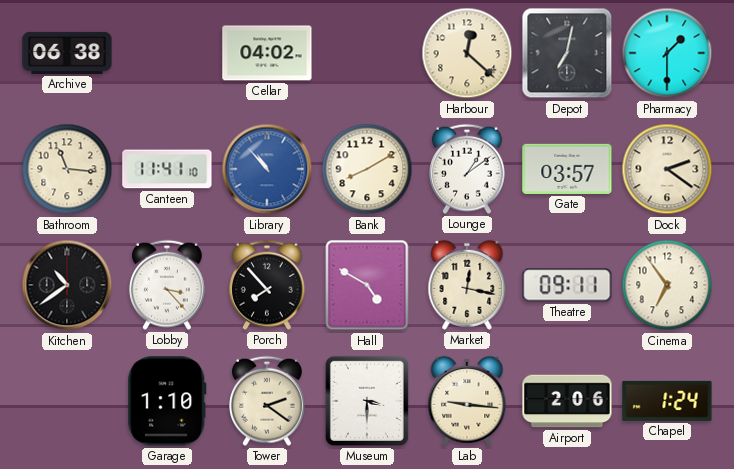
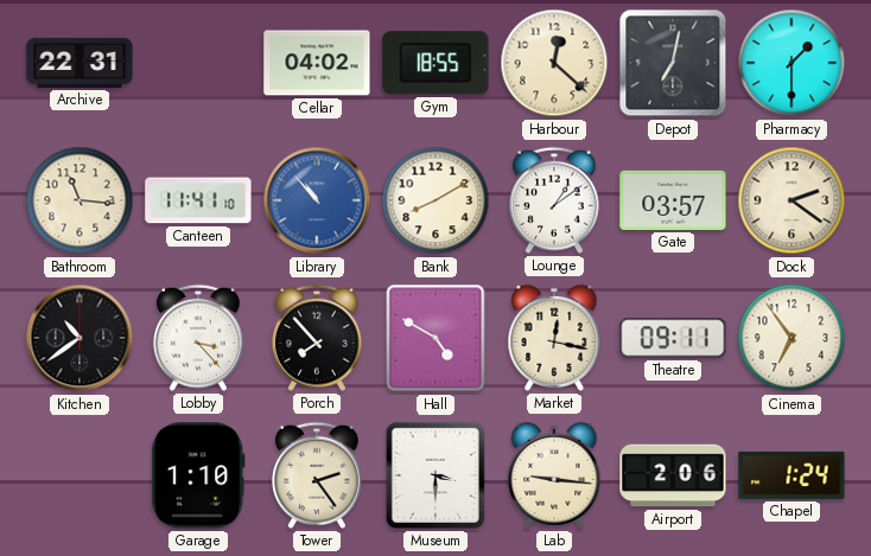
Archive: 06:38 -> 22:31
Gym: none -> 18:55
Tower: 2:21 -> 2:24
